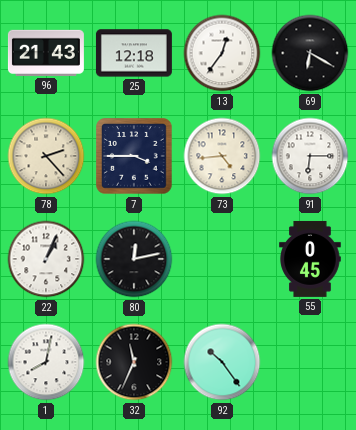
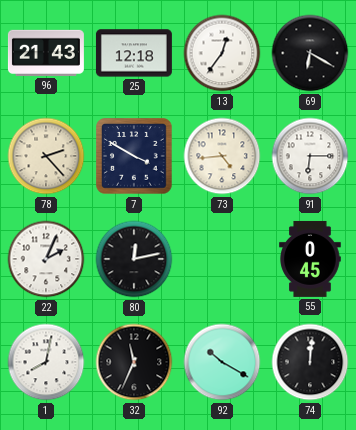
7: 3:45 -> 3:50
22: 1:04 -> 2:04
92: 10:24 -> 10:20
74: none -> 12:01
